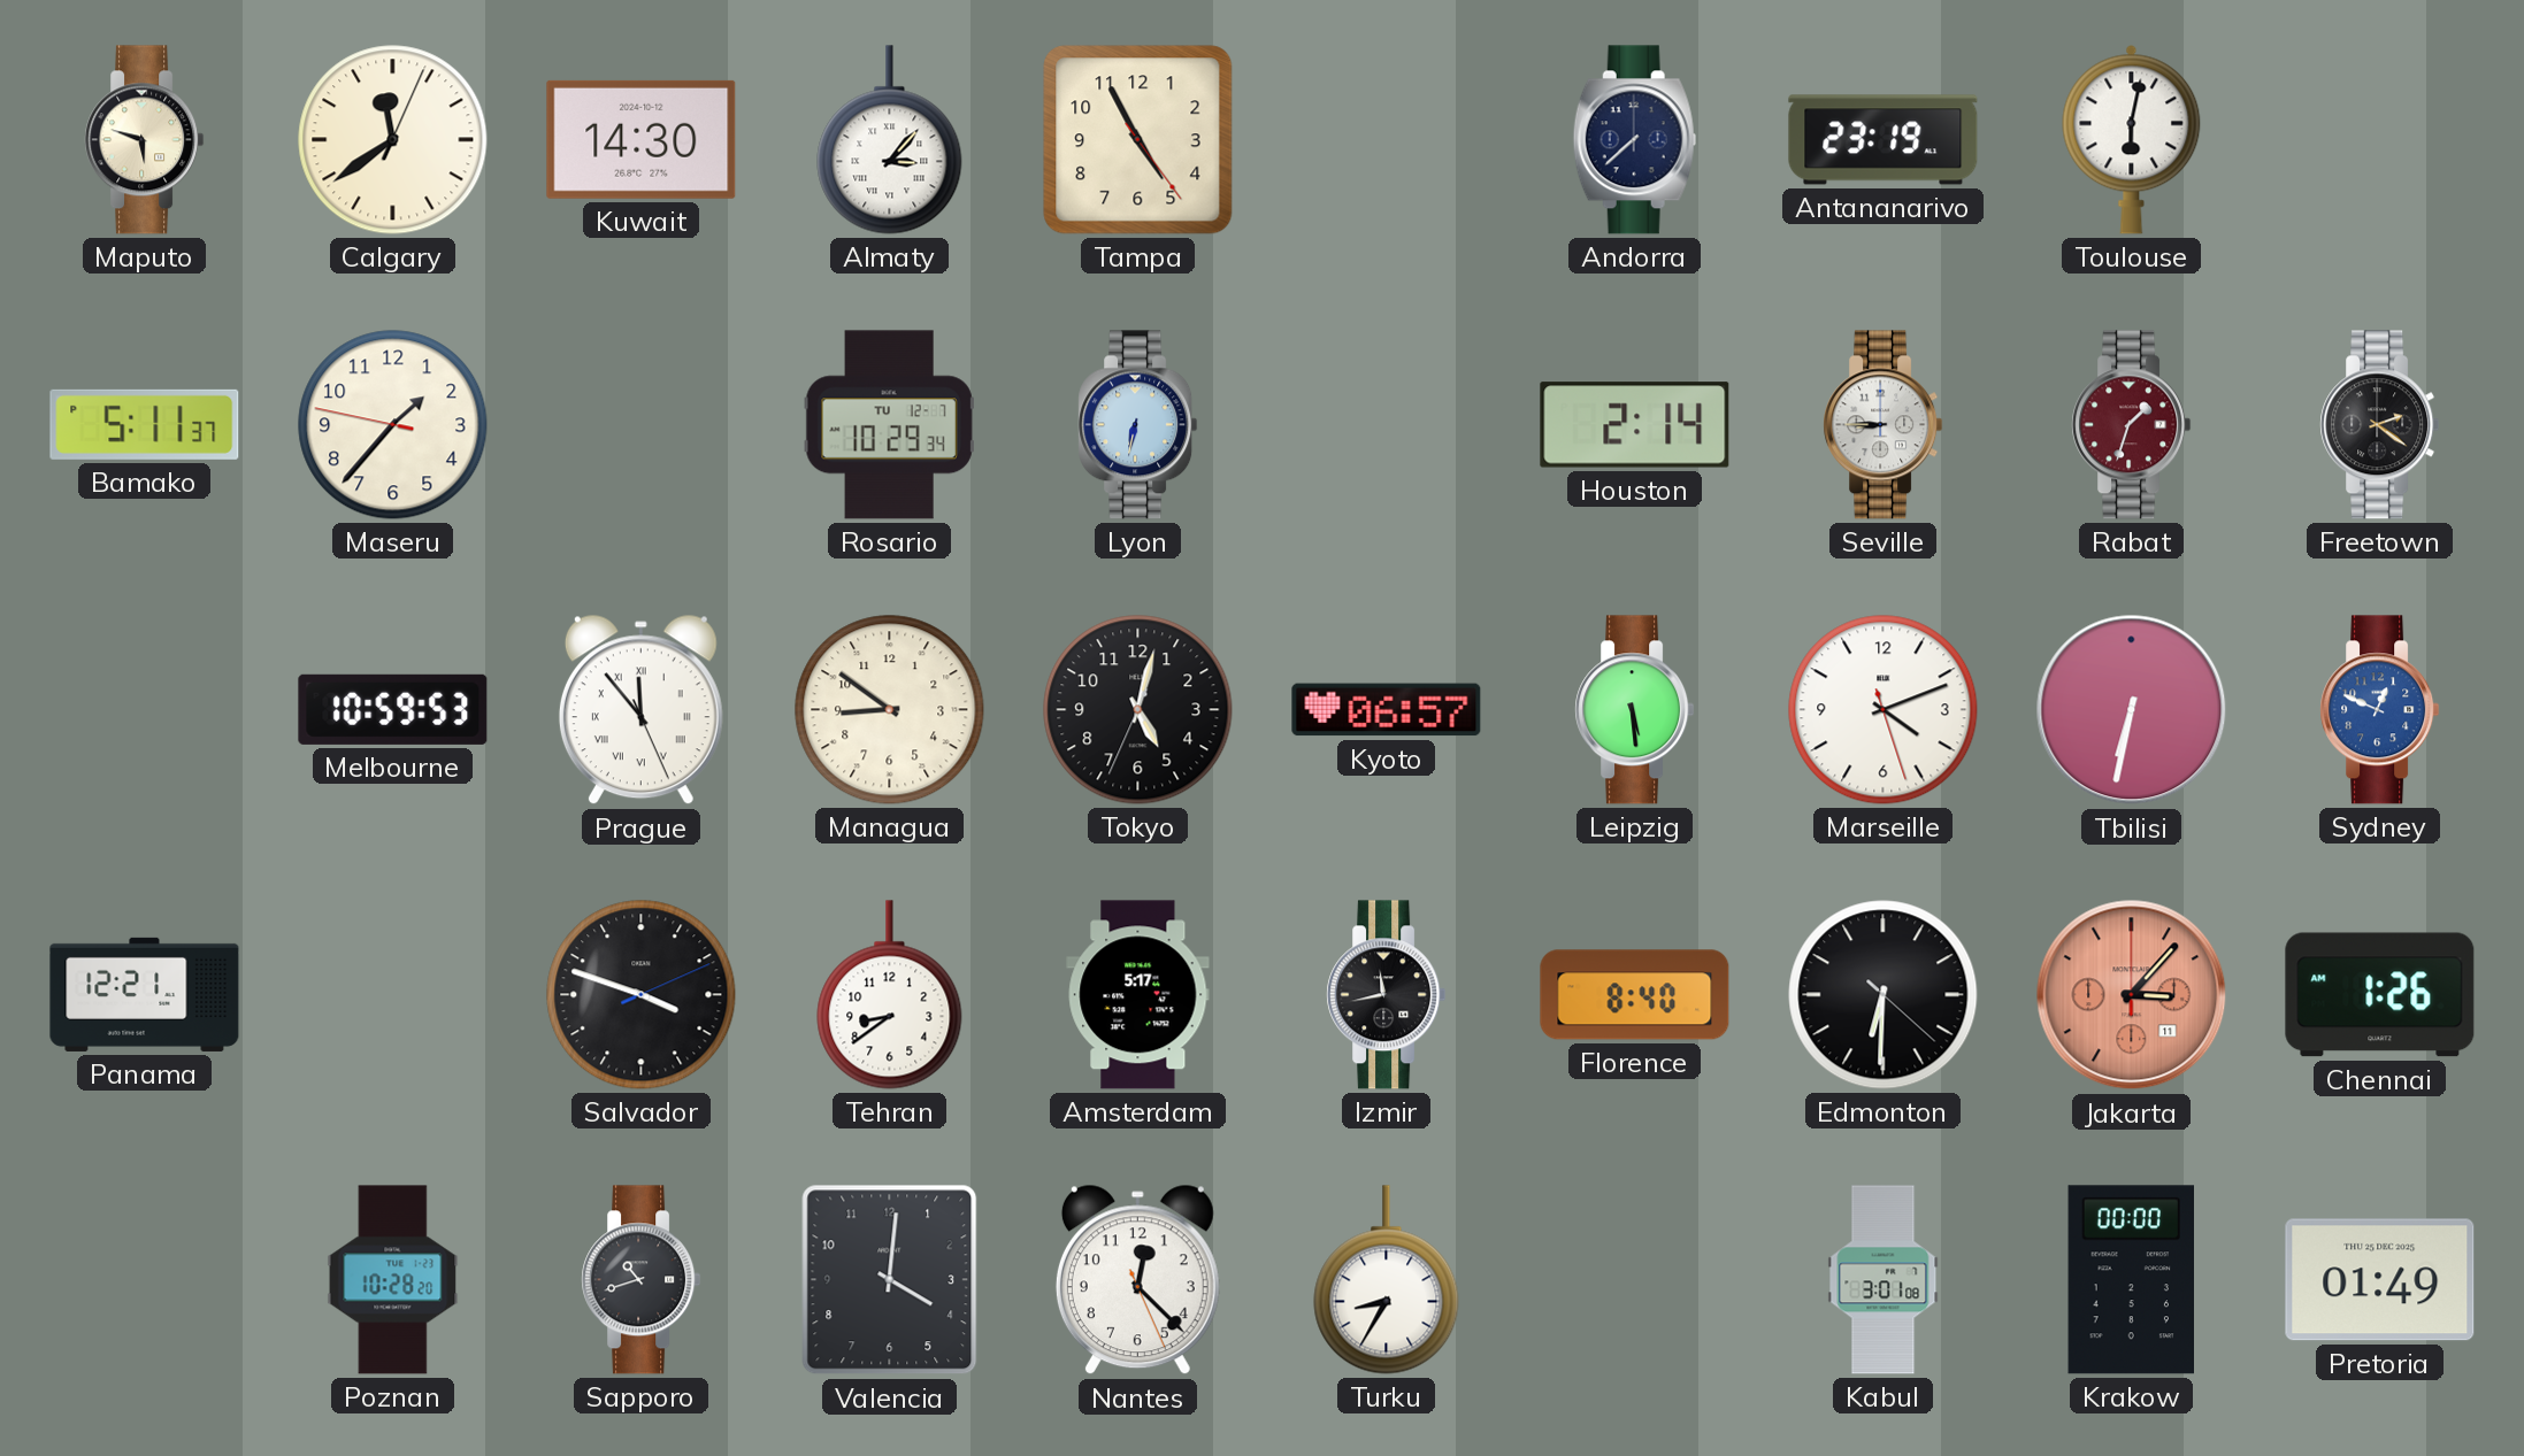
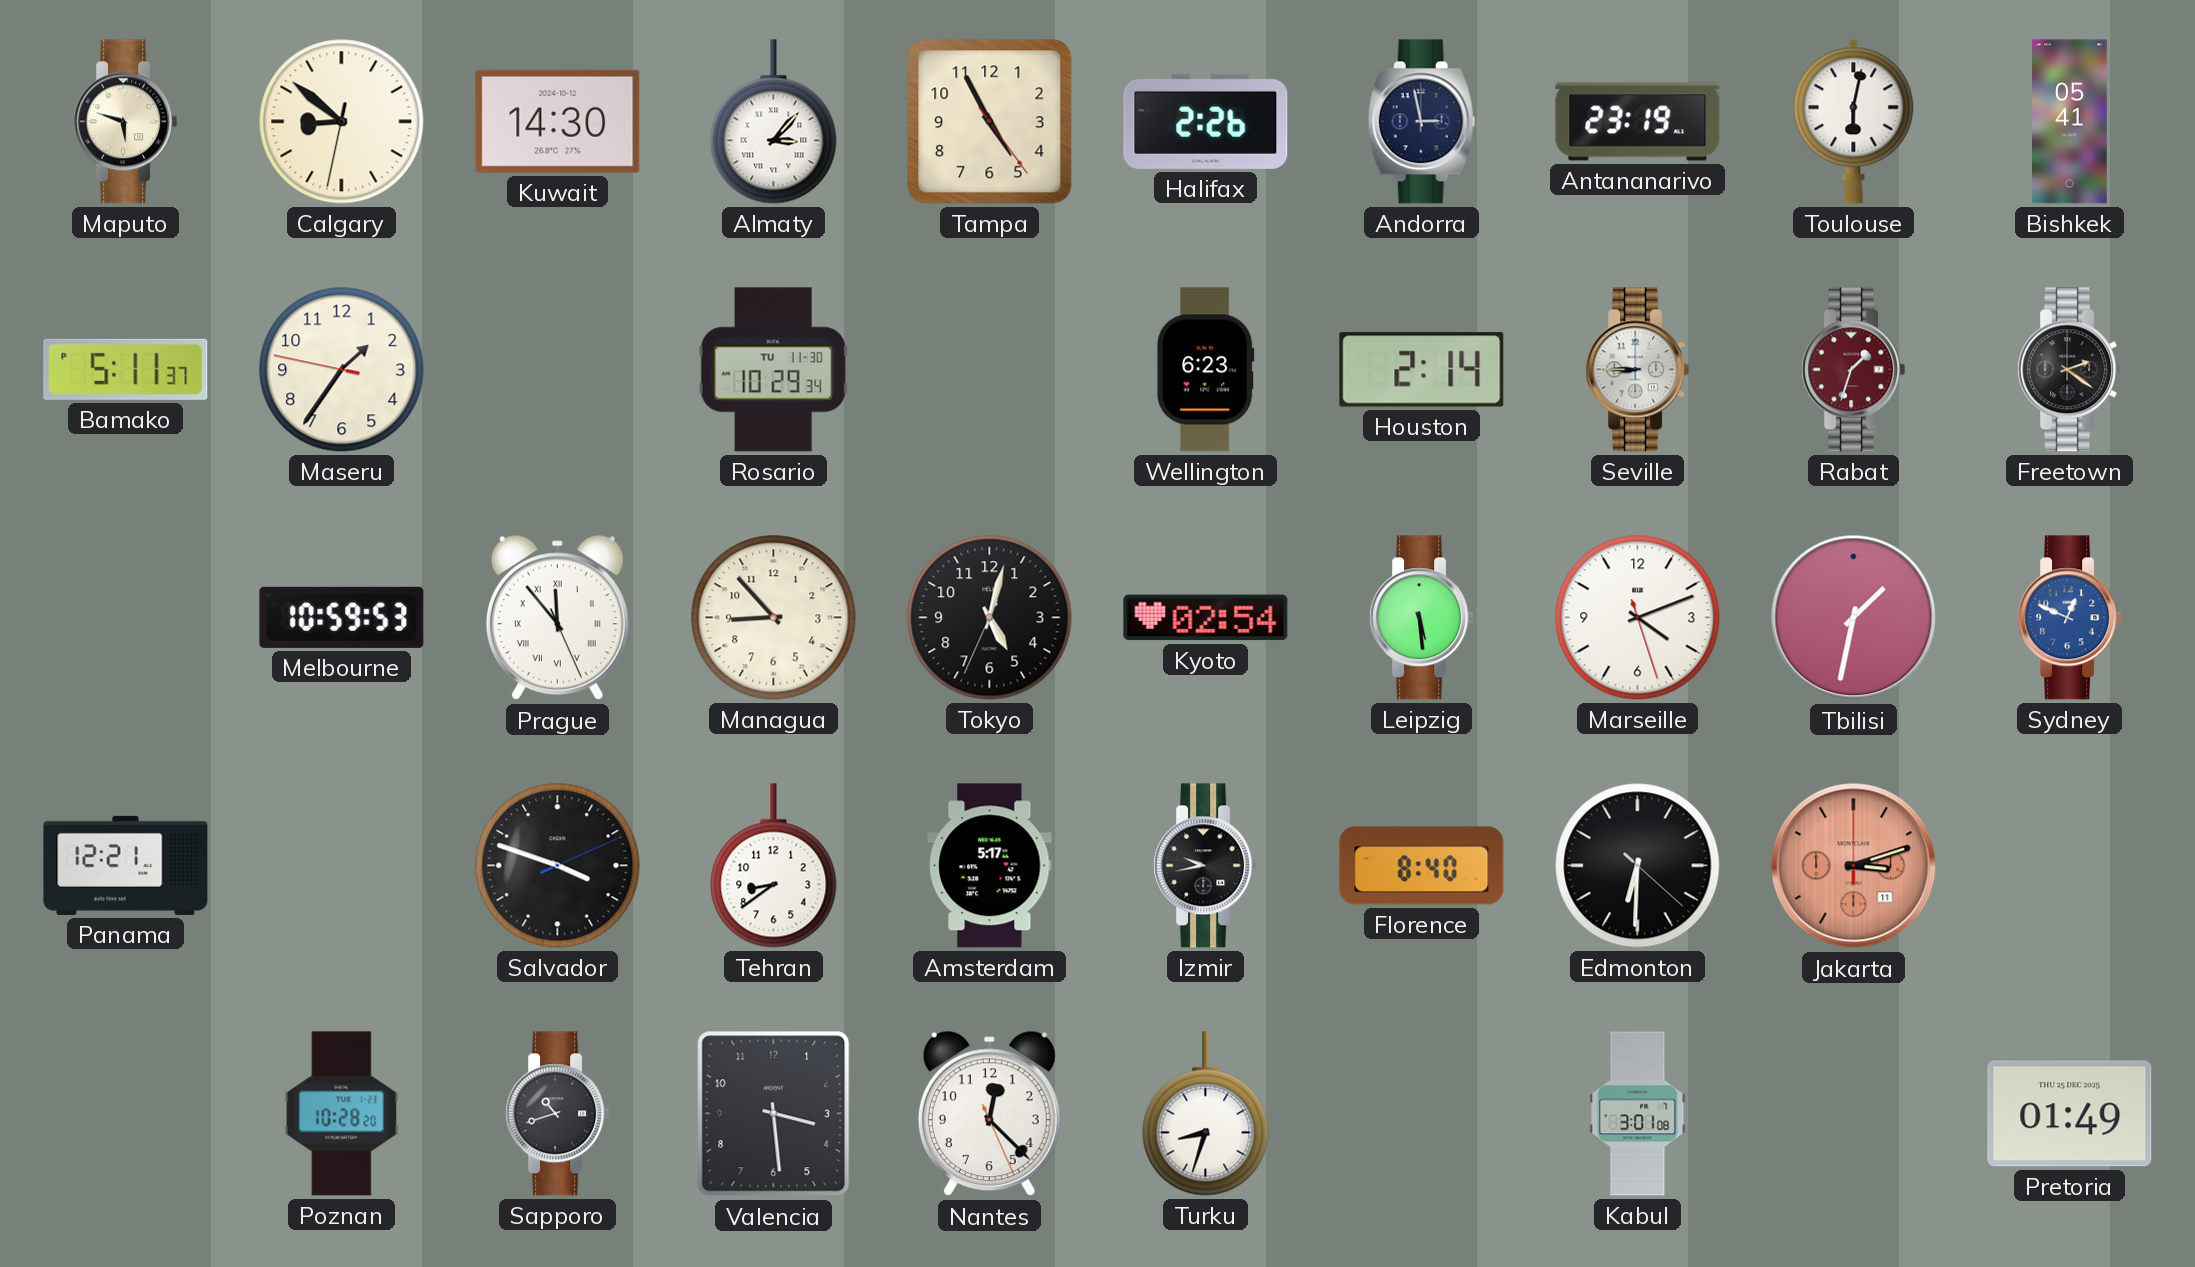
Calgary: 11:39 -> 8:51
Halifax: none -> 2:26
Andorra: 7:38 -> 2:58
Bishkek: none -> 05:41
Maseru: 1:36 -> 1:35
Rosario date: TU 12-7 -> TU 11-30
Lyon: 6:32 -> none
Wellington: none -> 6:23
Managua: 8:51 -> 8:53
Kyoto: 06:57 -> 02:54
Tbilisi: 6:32 -> 1:32
Izmir: 11:43 -> 9:43
Jakarta: 3:07 -> 3:12
Chennai: 1:26 -> none
Valencia: 4:01 -> 3:29
Turku: 8:35 -> 8:33
Krakow: 00:00 -> none
